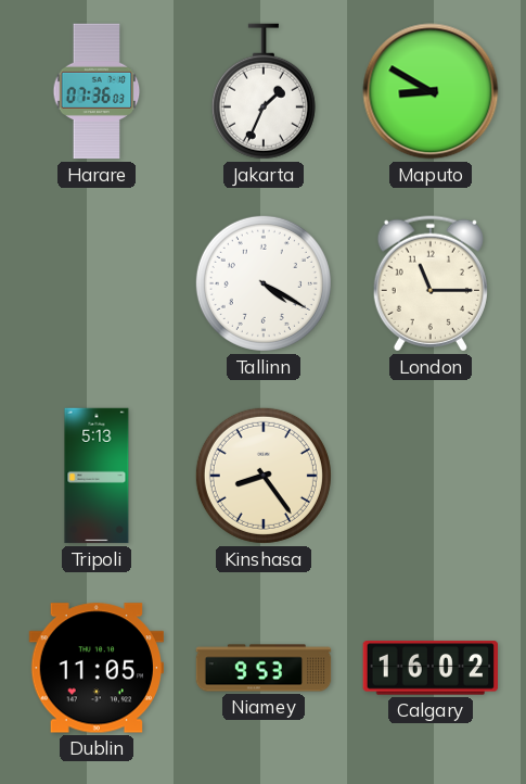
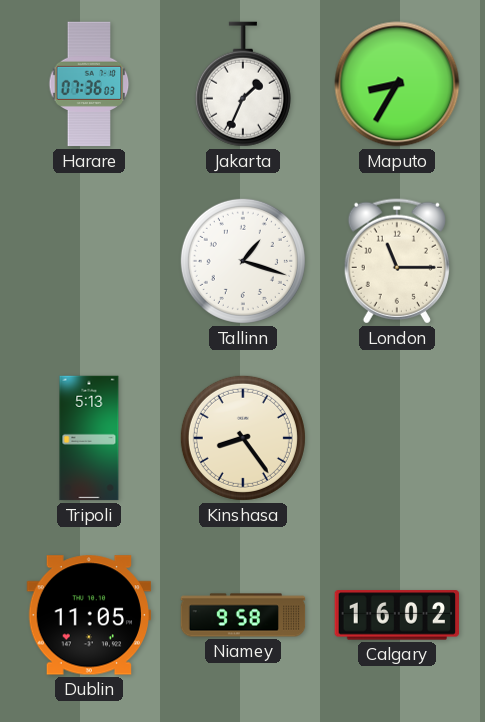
Maputo: 8:50 -> 8:35
Tallinn: 4:20 -> 1:18
Niamey: 9:53 -> 9:58
